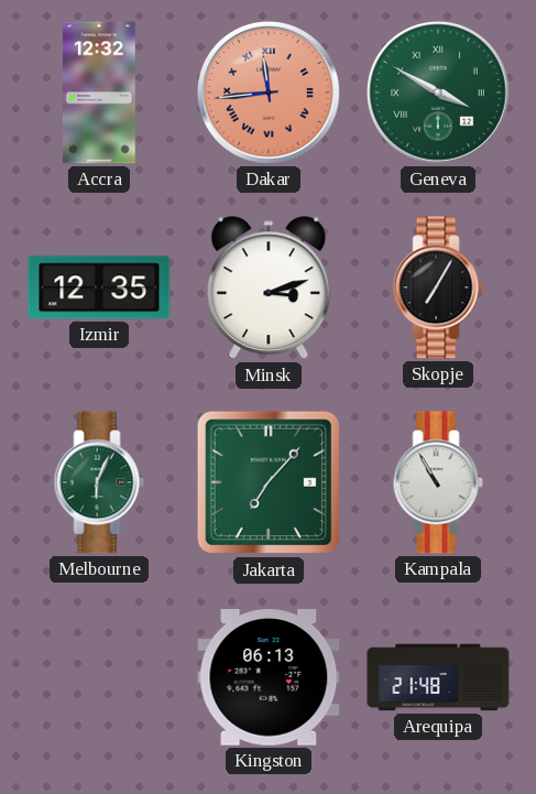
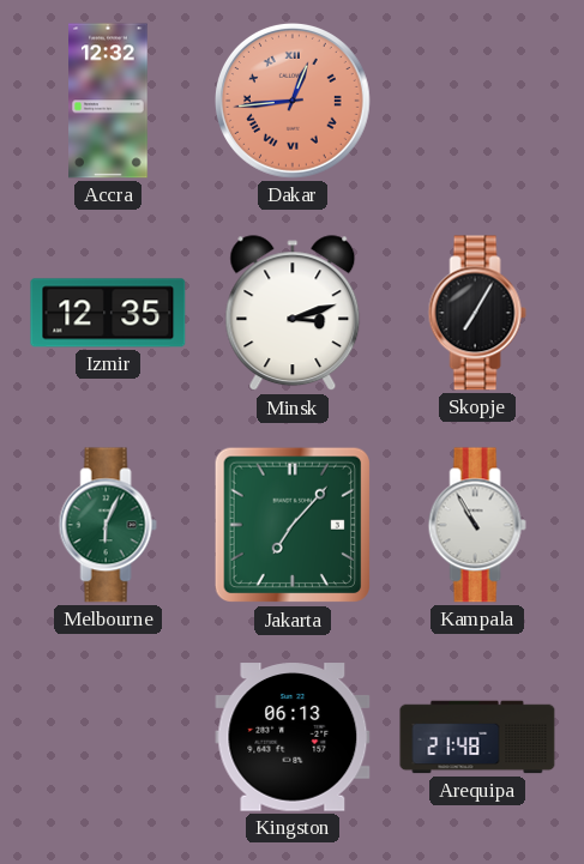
Dakar: 11:44 -> 12:44
Geneva: 3:50 -> none
